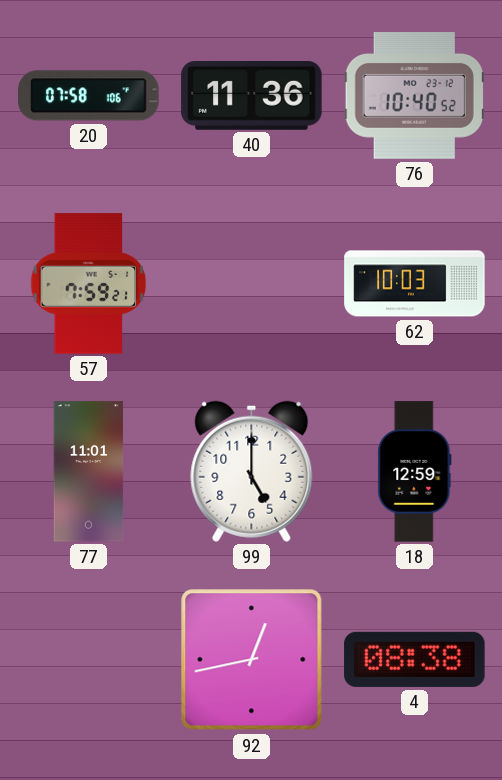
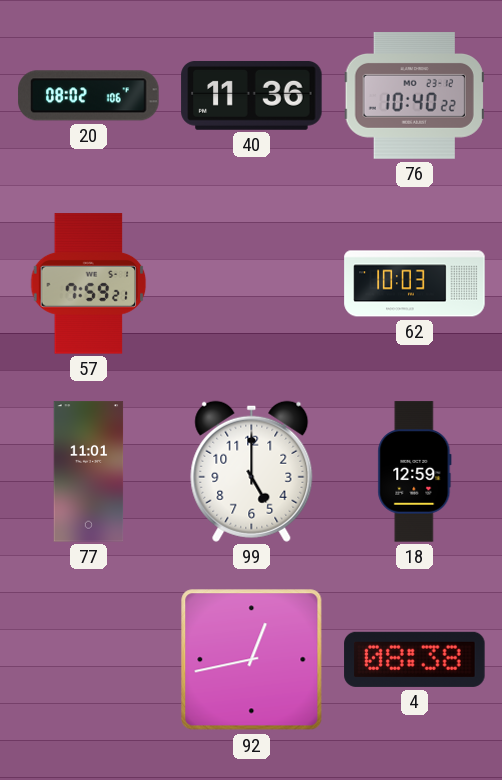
20: 07:58 -> 08:02
76: 10:40:52 -> 10:40:22
